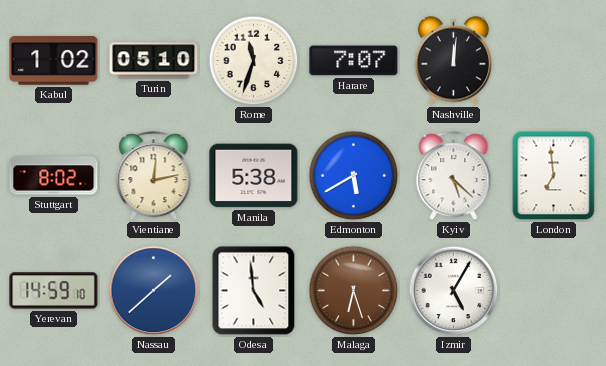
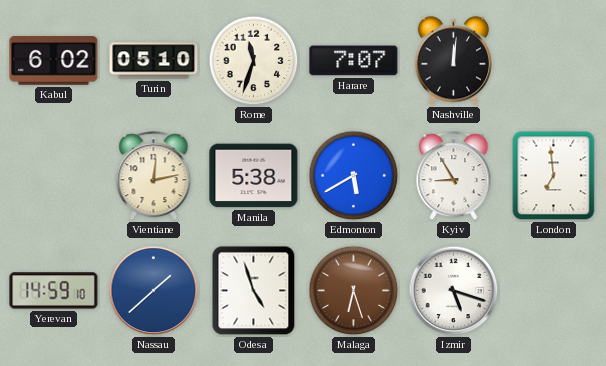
Kabul: 1:02 -> 6:02
Stuttgart: 8:02 -> none
Kyiv: 5:22 -> 8:55
Odesa: 4:59 -> 4:57
Izmir: 5:05 -> 5:18
